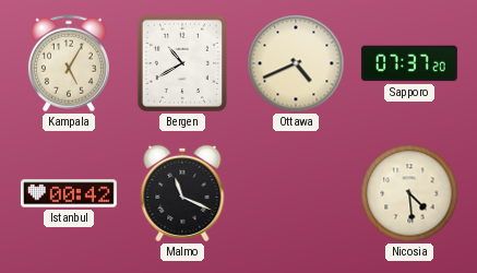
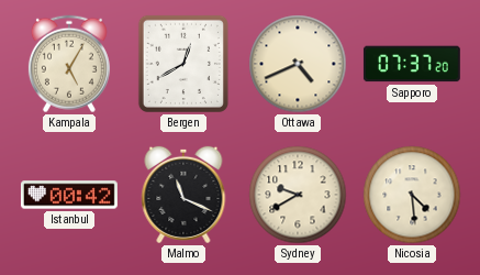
Bergen: 10:40 -> 12:40
Sydney: none -> 9:40
